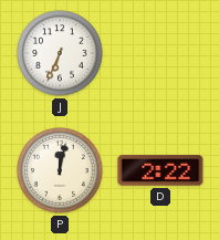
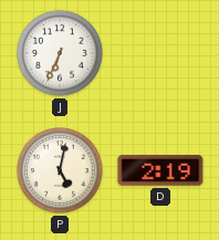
P: 12:02 -> 5:02
D: 2:22 -> 2:19
